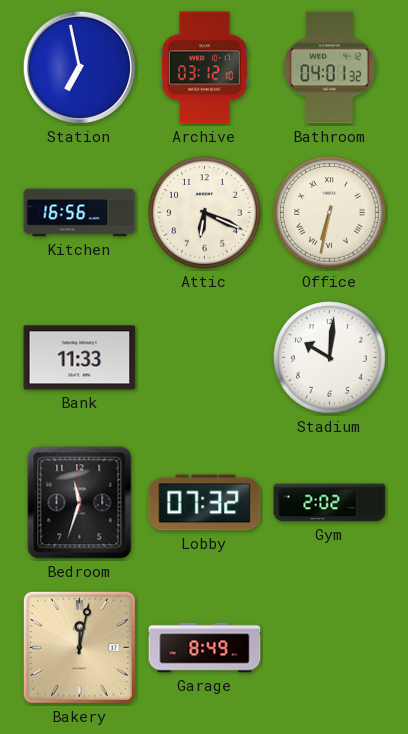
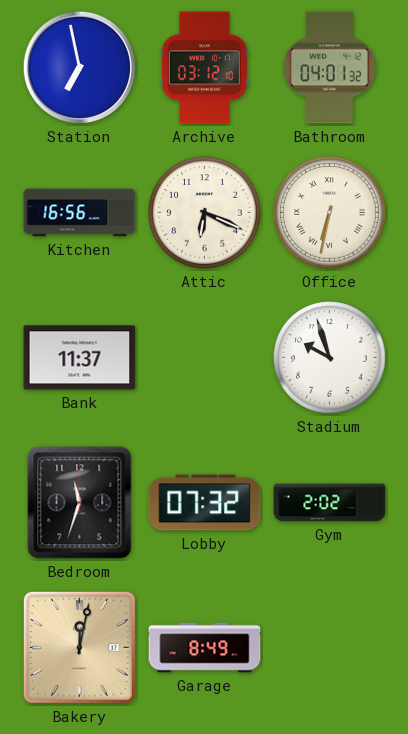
Bank: 11:33 -> 11:37
Stadium: 10:01 -> 9:57
